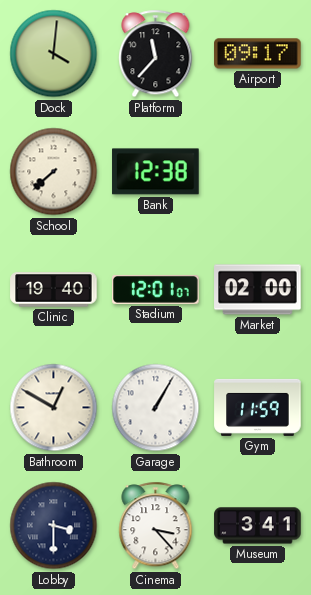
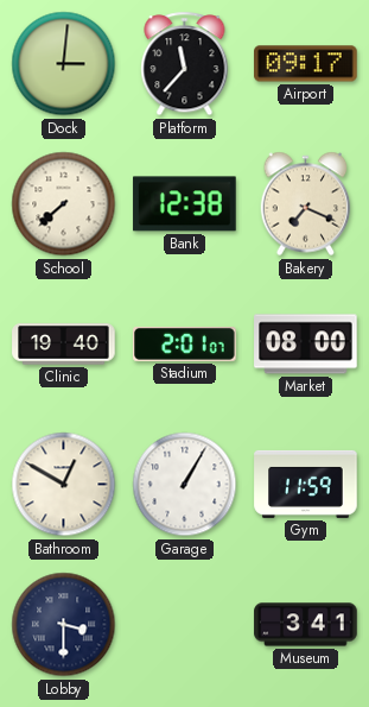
Dock: 4:01 -> 3:01
Bakery: none -> 7:19
Stadium: 12:01 -> 2:01
Market: 02:00 -> 08:00
Cinema: 3:23 -> none
